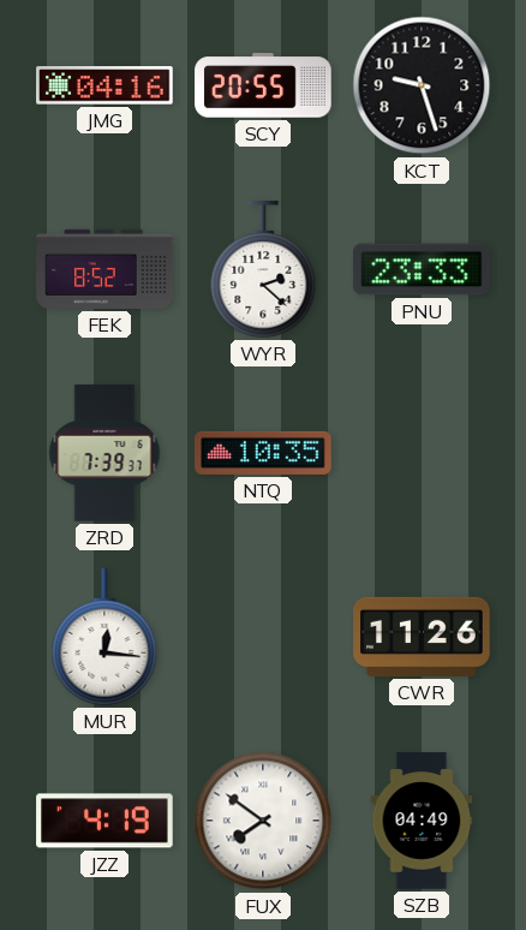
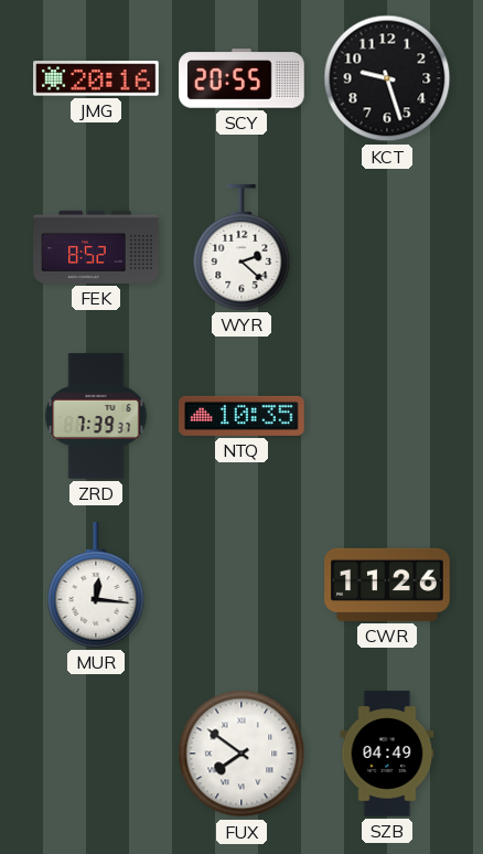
JMG: 04:16 -> 20:16
PNU: 23:33 -> none
JZZ: 4:19 -> none
